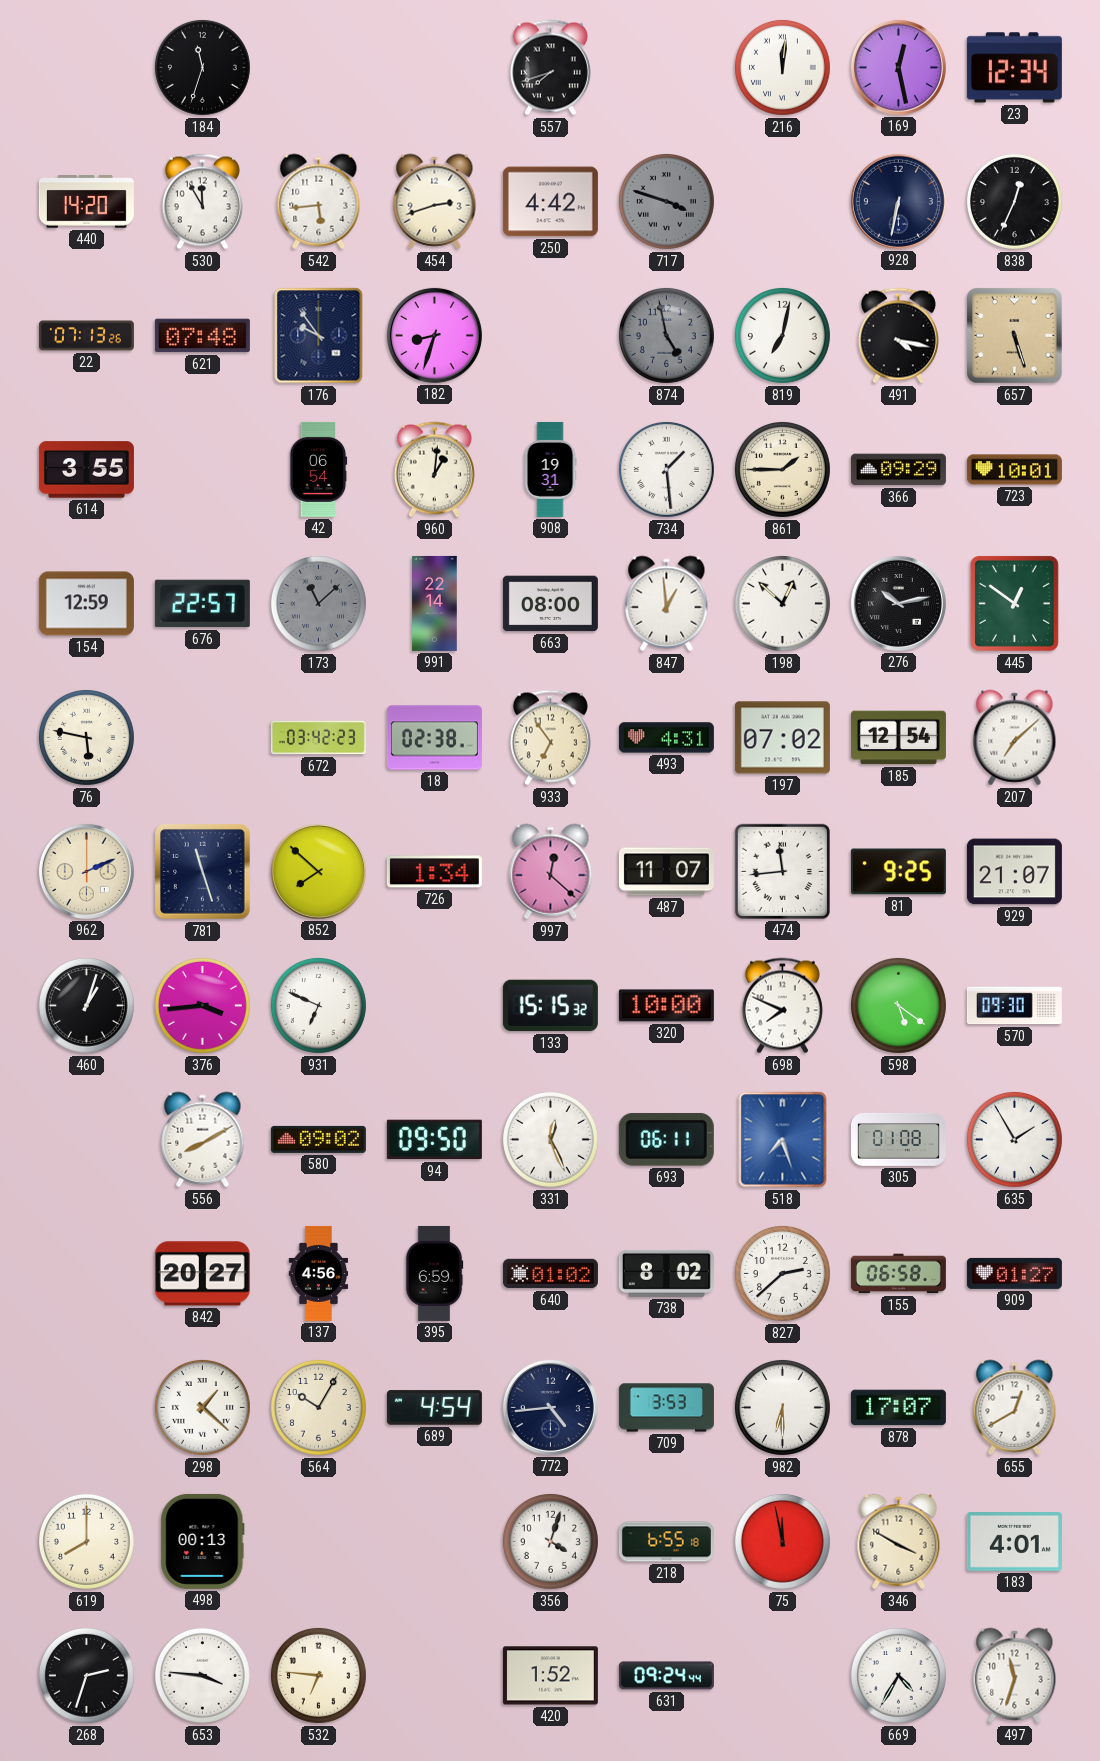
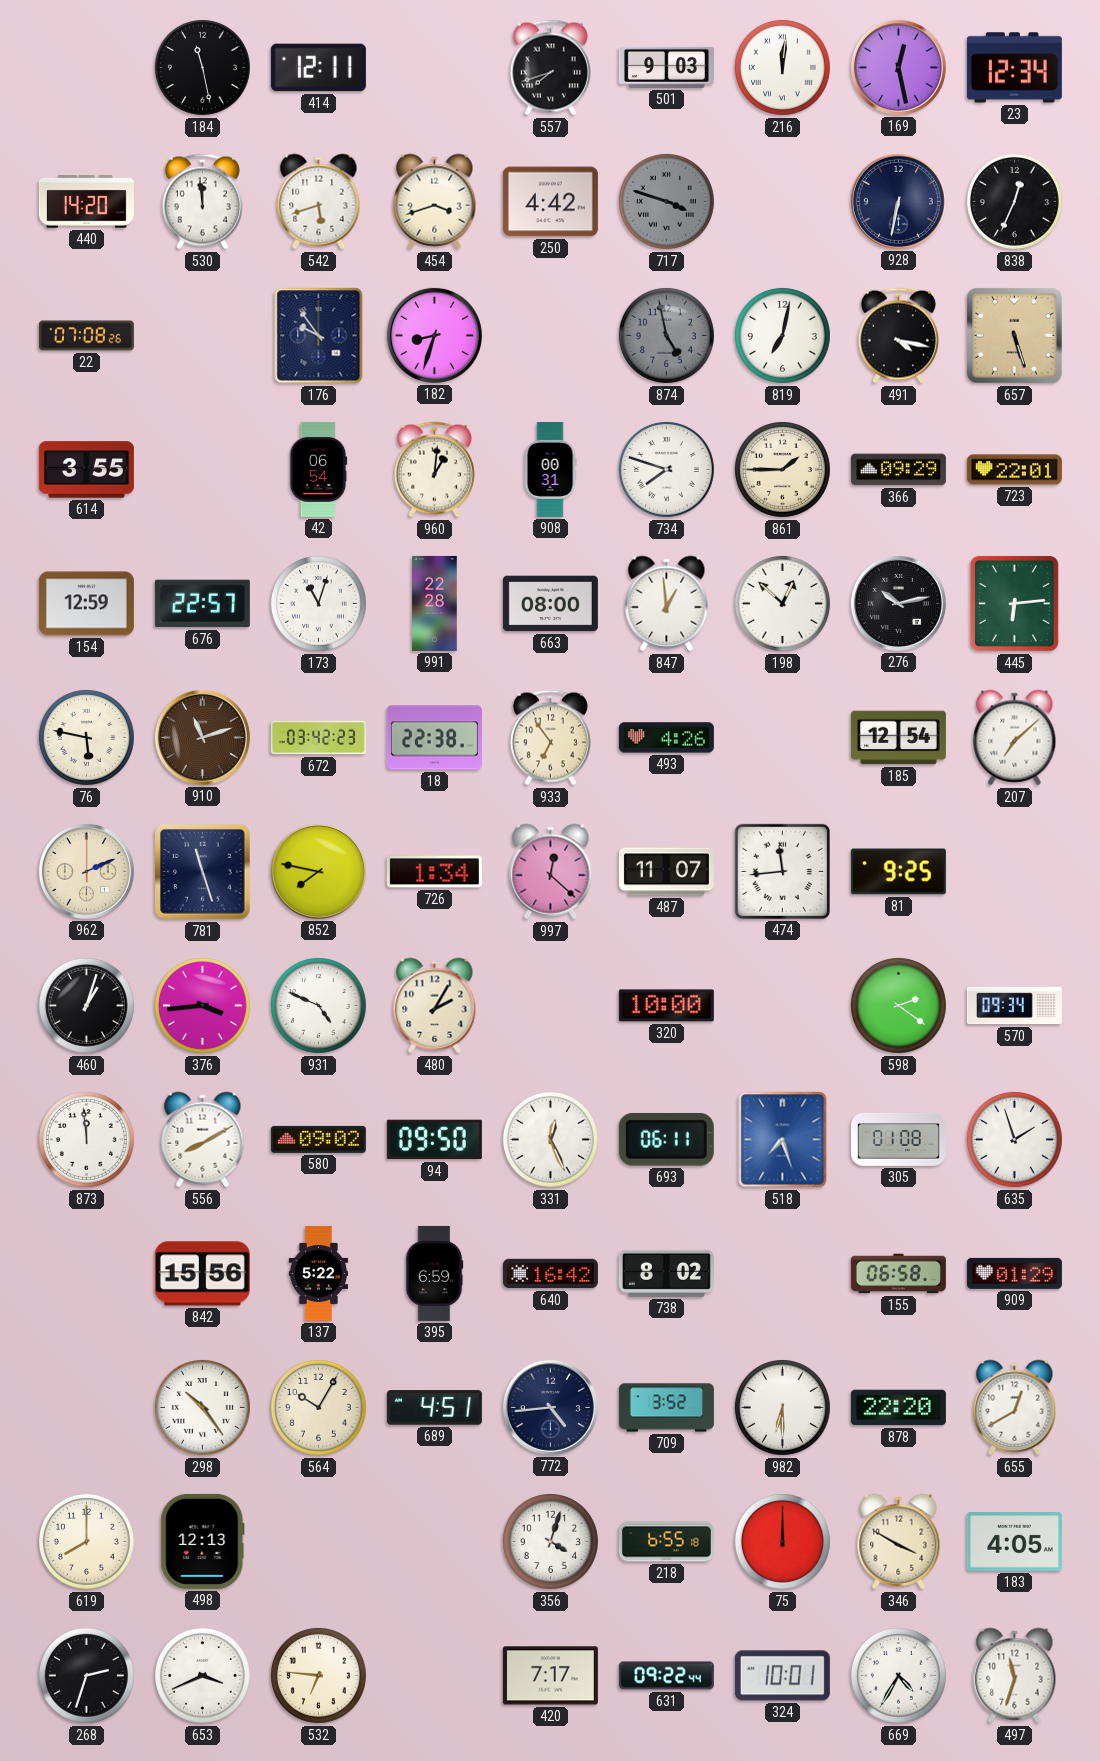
184: 11:33 -> 11:28
414: none -> 12:11
501: none -> 9:03
530: 11:55 -> 11:59
542: 5:44 -> 5:42
454: 2:42 -> 3:42
22: 07:13 -> 07:08
621: 07:48 -> none
908: 19:31 -> 00:31
734: 1:29 -> 7:48
723: 10:01 -> 22:01
173: 11:08 -> 11:03
173 dial: grey -> white
991: 22:14 -> 22:28
445: 12:51 -> 6:14
910: none -> 11:12
18: 02:38 -> 22:38
493: 4:31 -> 4:26
197: 07:02 -> none
852: 7:52 -> 7:47
929: 21:07 -> none
931: 6:49 -> 4:49
480: none -> 2:05
133: 15:15 -> none
698: 7:49 -> none
598: 5:21 -> 2:21
570: 09:30 -> 09:34
873: none -> 11:59
635: 1:55 -> 1:57
842: 20:27 -> 15:56
137: 4:56 -> 5:22
640: 01:02 -> 16:42
827: 2:38 -> none
909: 01:27 -> 01:29
298: 1:22 -> 10:24
689: 4:54 -> 4:51
709: 3:53 -> 3:52
878: 17:07 -> 22:20
498: 00:13 -> 12:13
75: 11:58 -> 12:00
183: 4:01 -> 4:05
653: 3:46 -> 3:41
420: 1:52 -> 7:17
631: 09:24 -> 09:22
324: none -> 10:01
